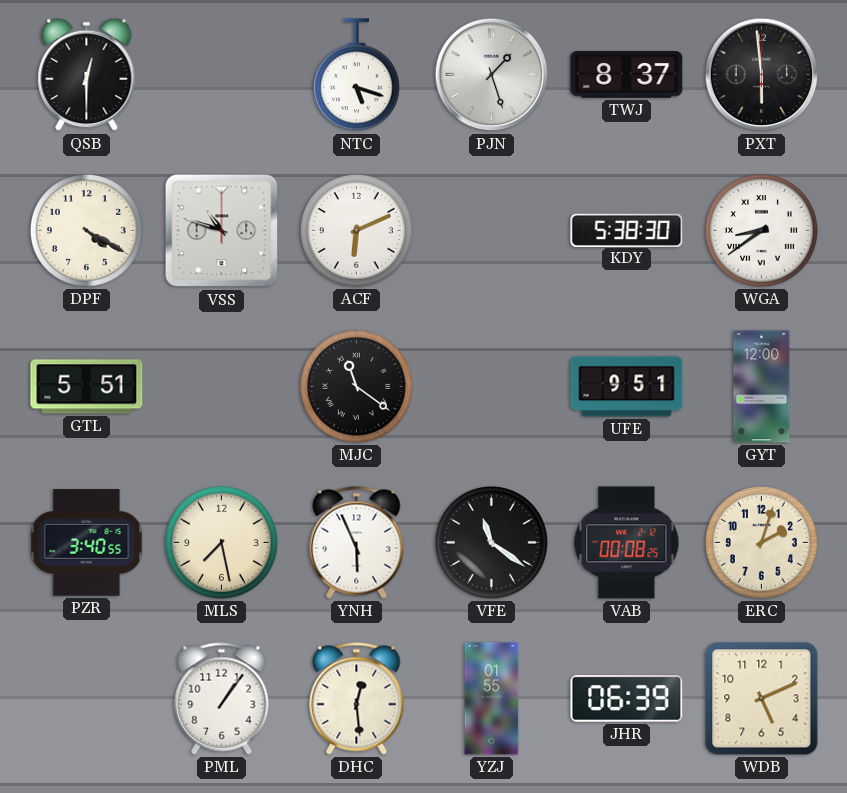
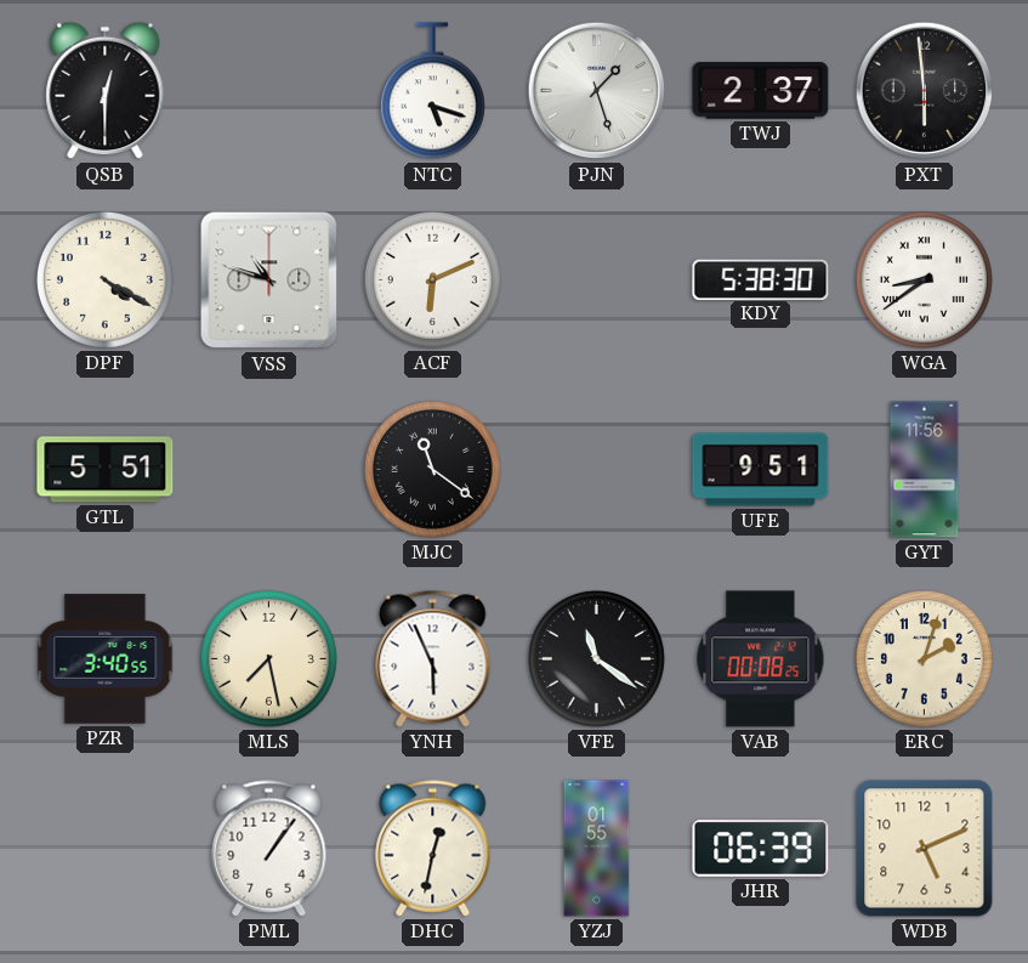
TWJ: 8:37 -> 2:37
GYT: 12:00 -> 11:56
DHC: 12:29 -> 12:32
